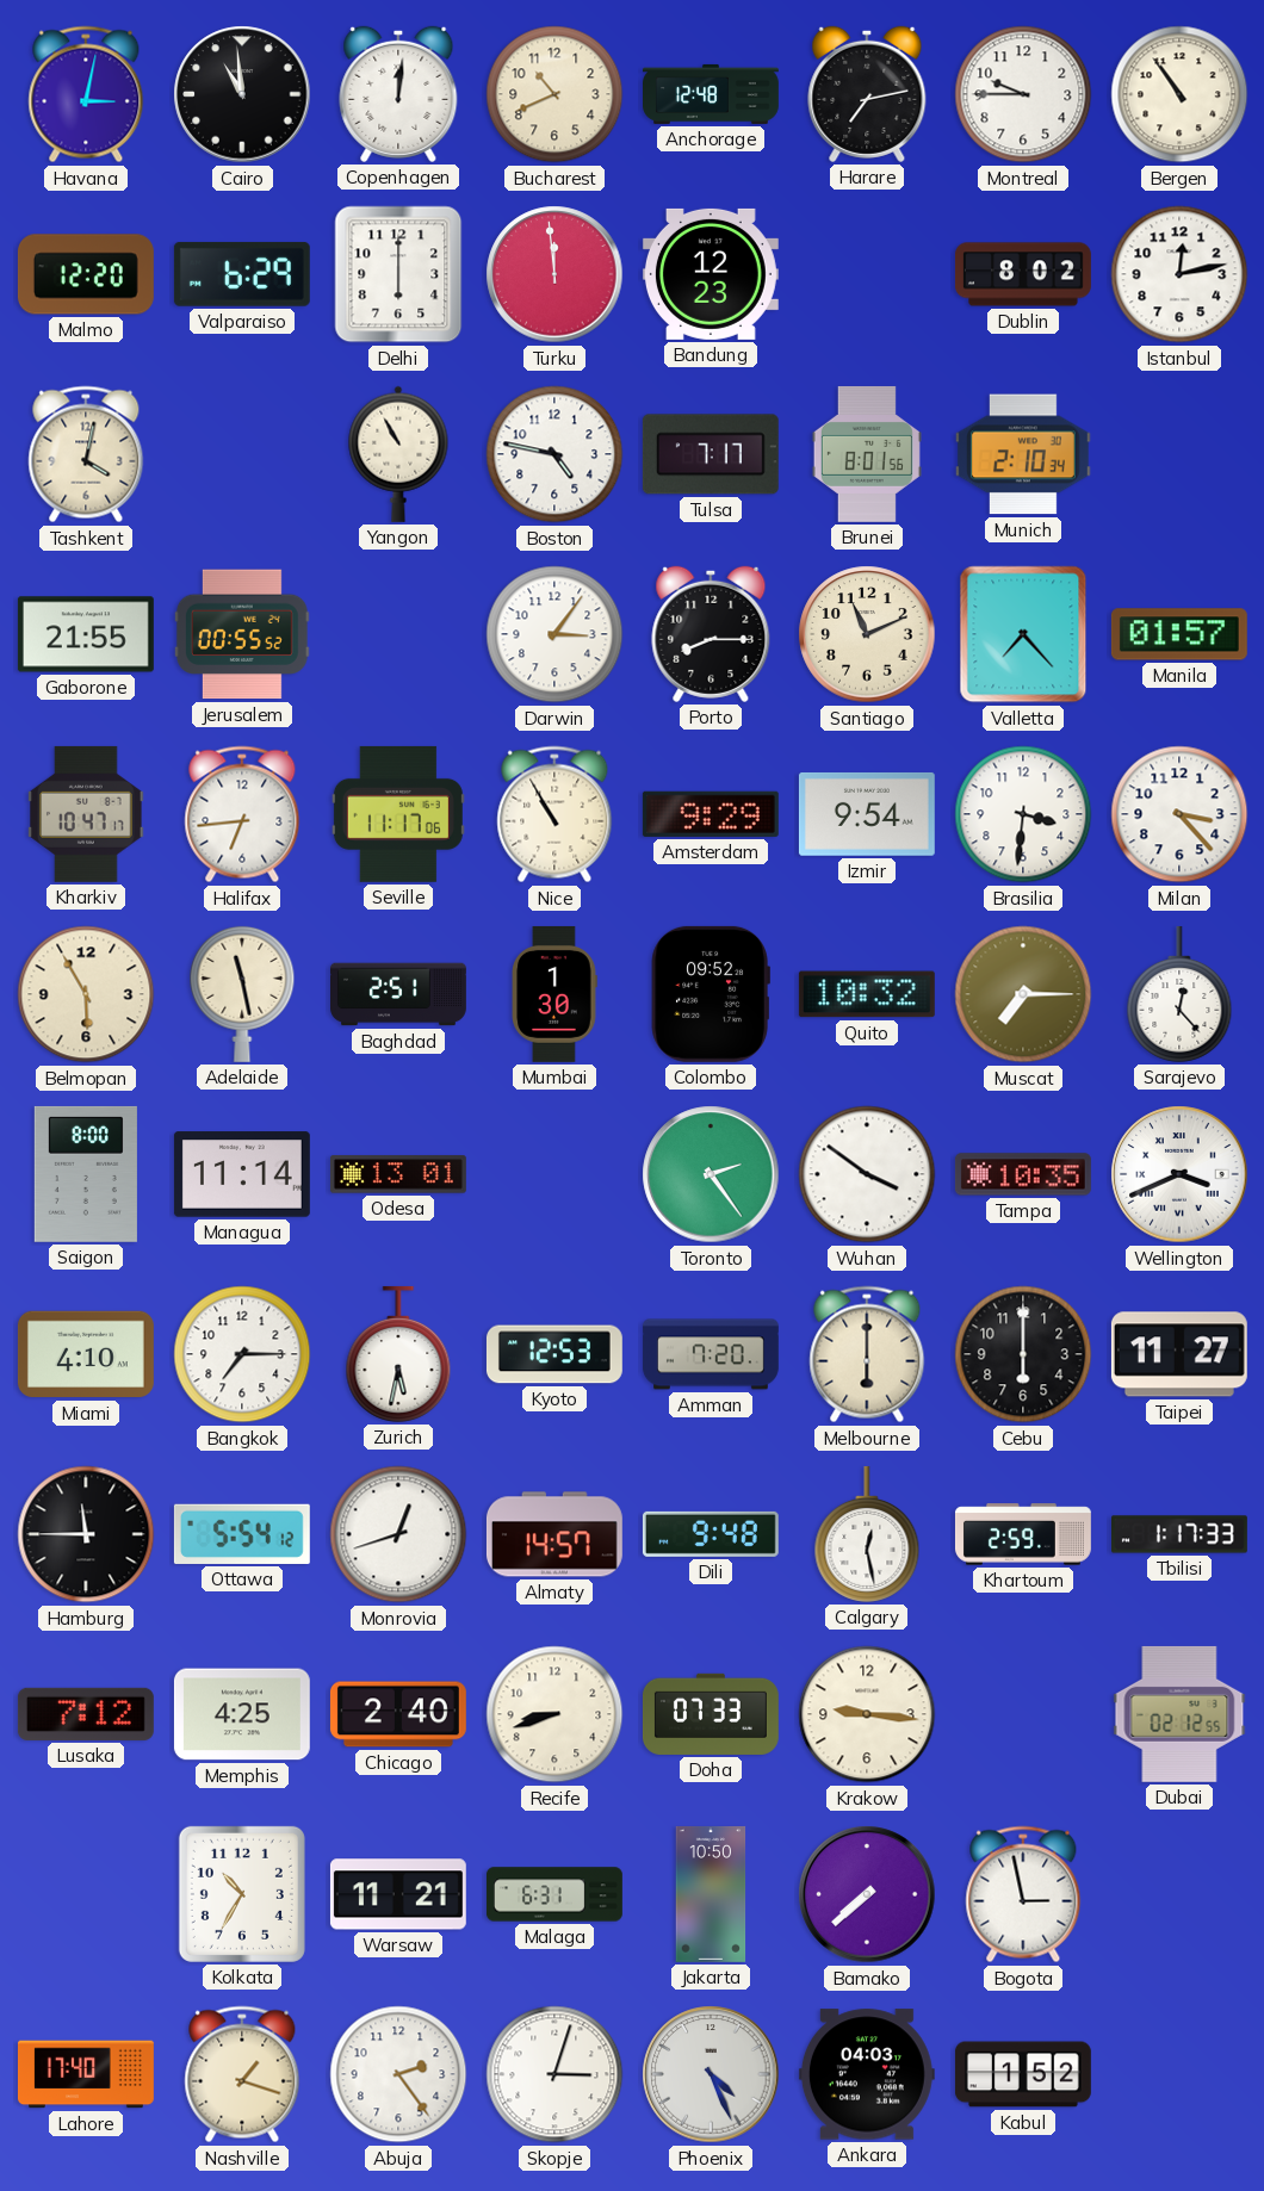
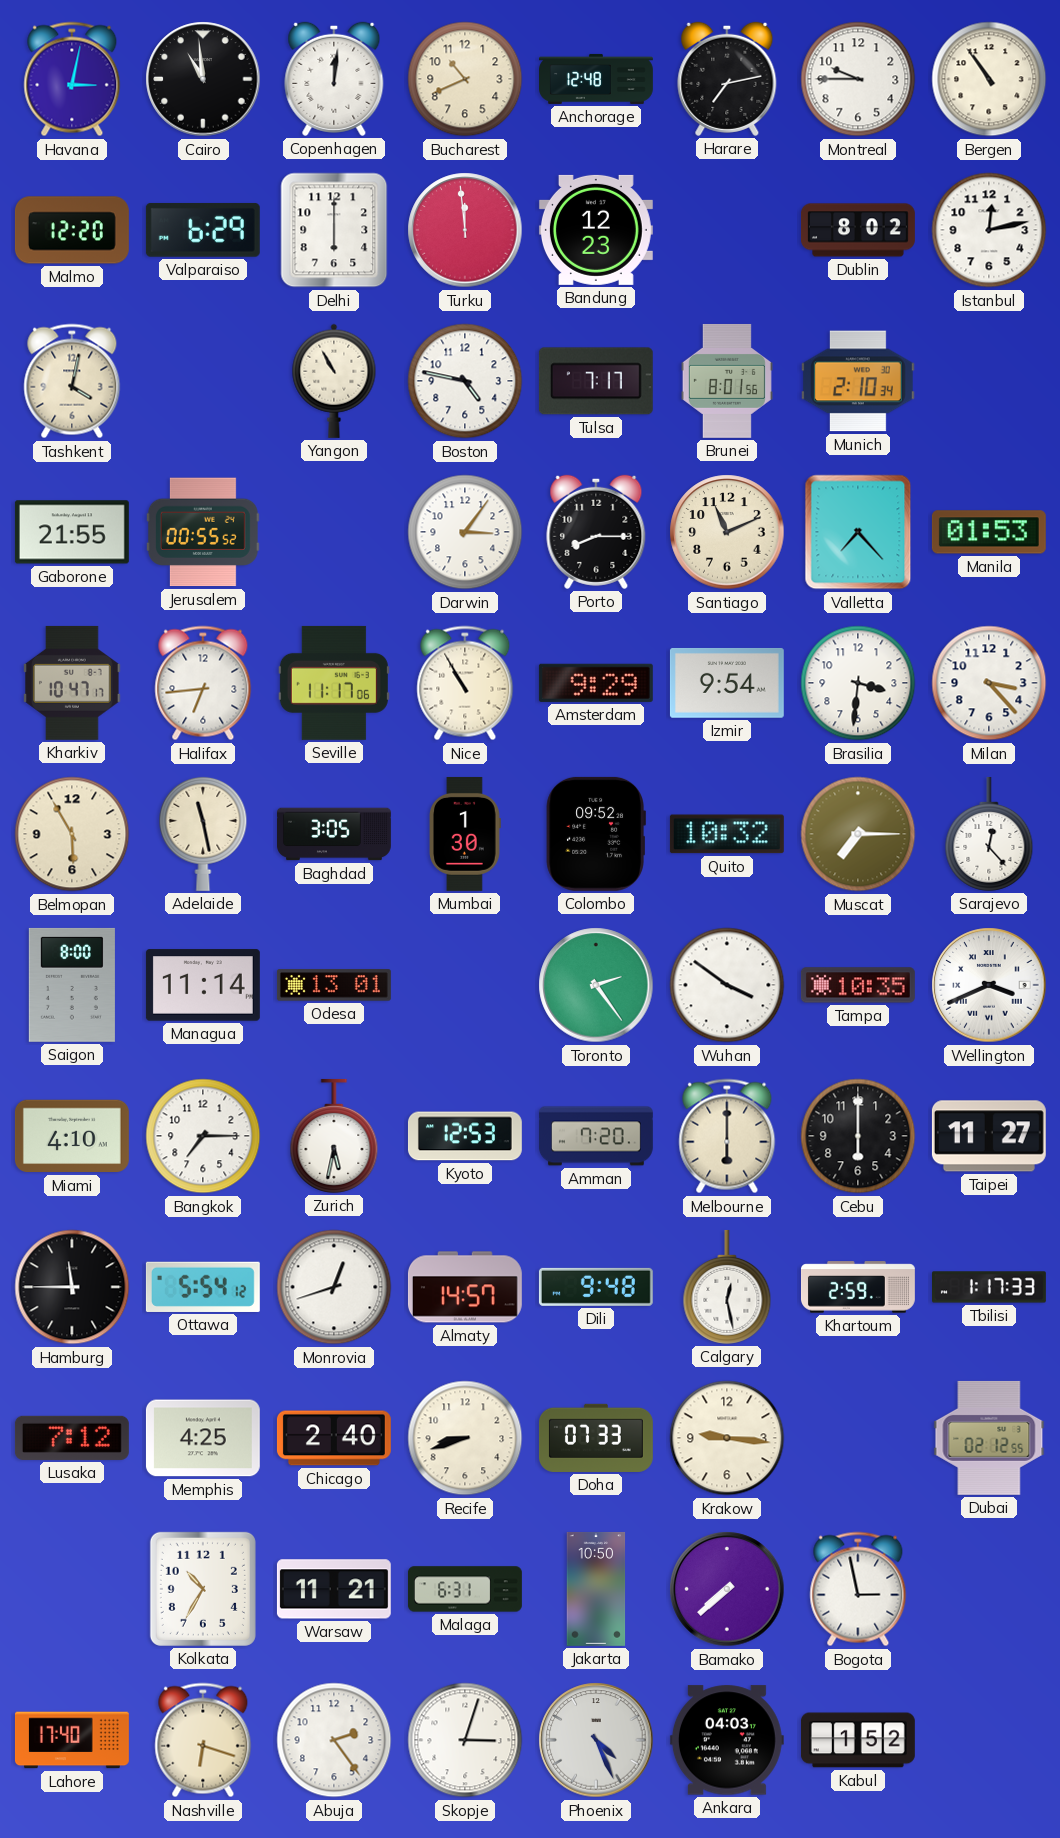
Manila: 01:57 -> 01:53
Baghdad: 2:51 -> 3:05
Nashville: 1:18 -> 6:18
